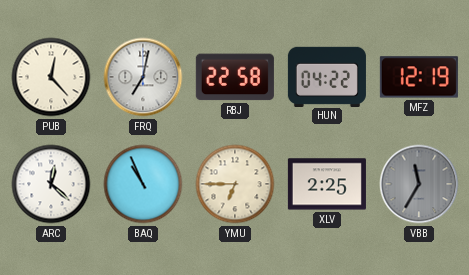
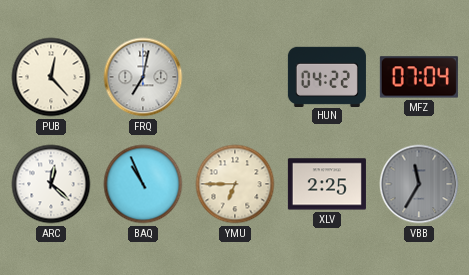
RBJ: 22:58 -> none
MFZ: 12:19 -> 07:04
